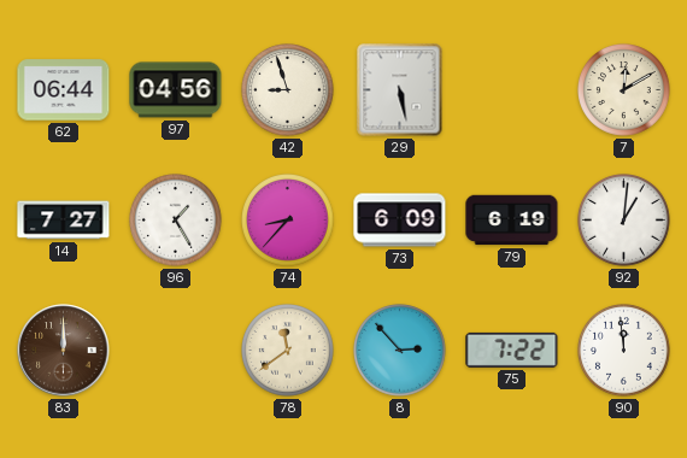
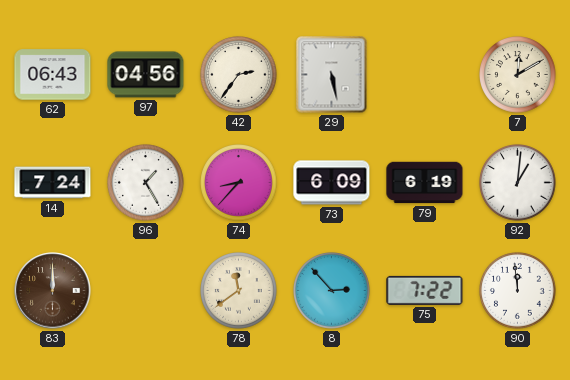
62: 06:44 -> 06:43
42: 8:57 -> 2:36
14: 7:27 -> 7:24
